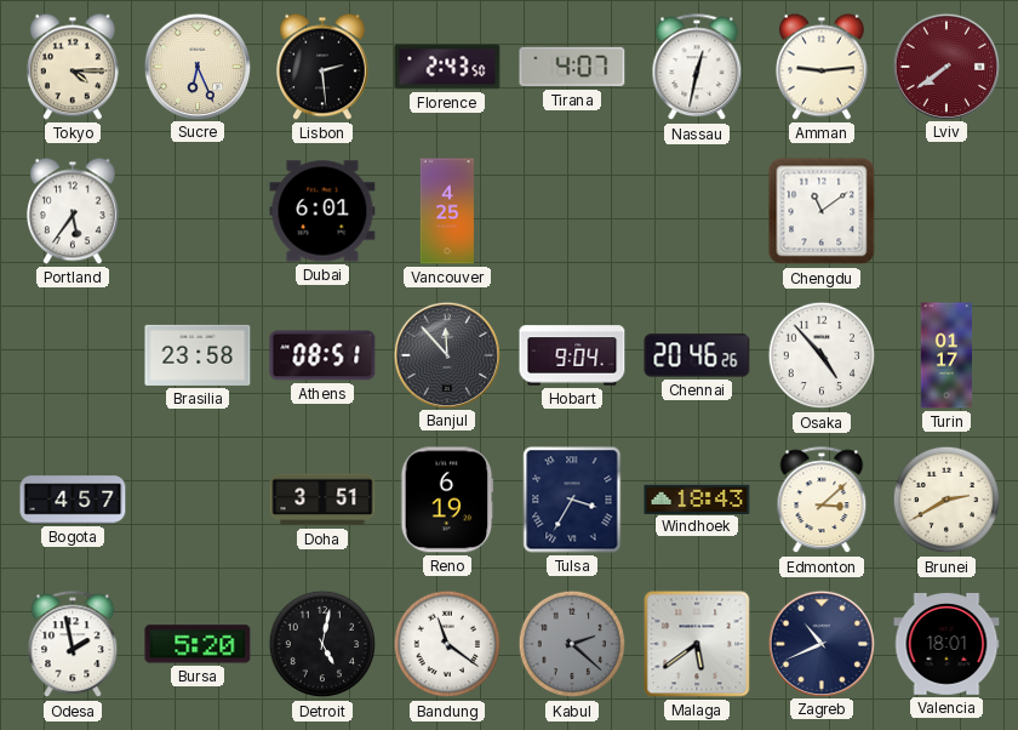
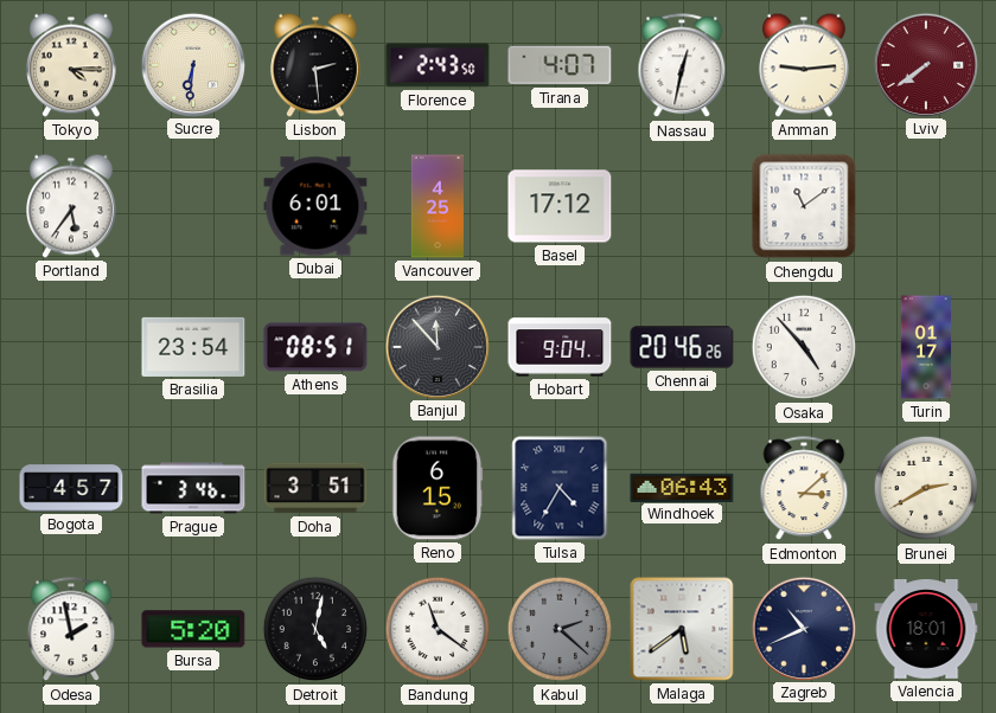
Sucre: 6:26 -> 6:31
Basel: none -> 17:12
Brasilia: 23:58 -> 23:54
Prague: none -> 3:46
Reno: 6:19 -> 6:15
Tulsa: 3:35 -> 4:35
Windhoek: 18:43 -> 06:43
